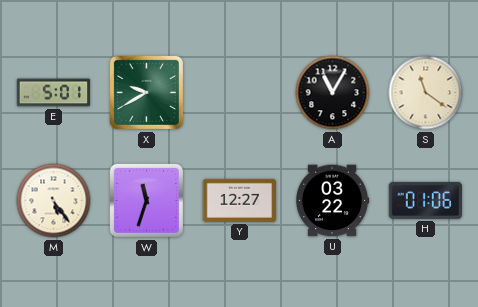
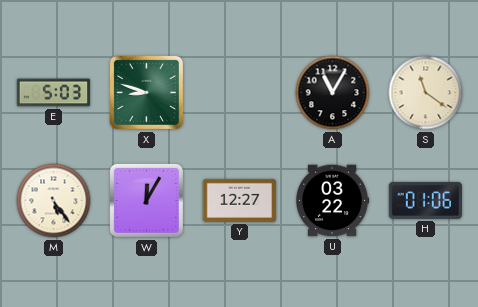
E: 5:01 -> 5:03
X: 9:40 -> 8:48
W: 11:33 -> 12:05
